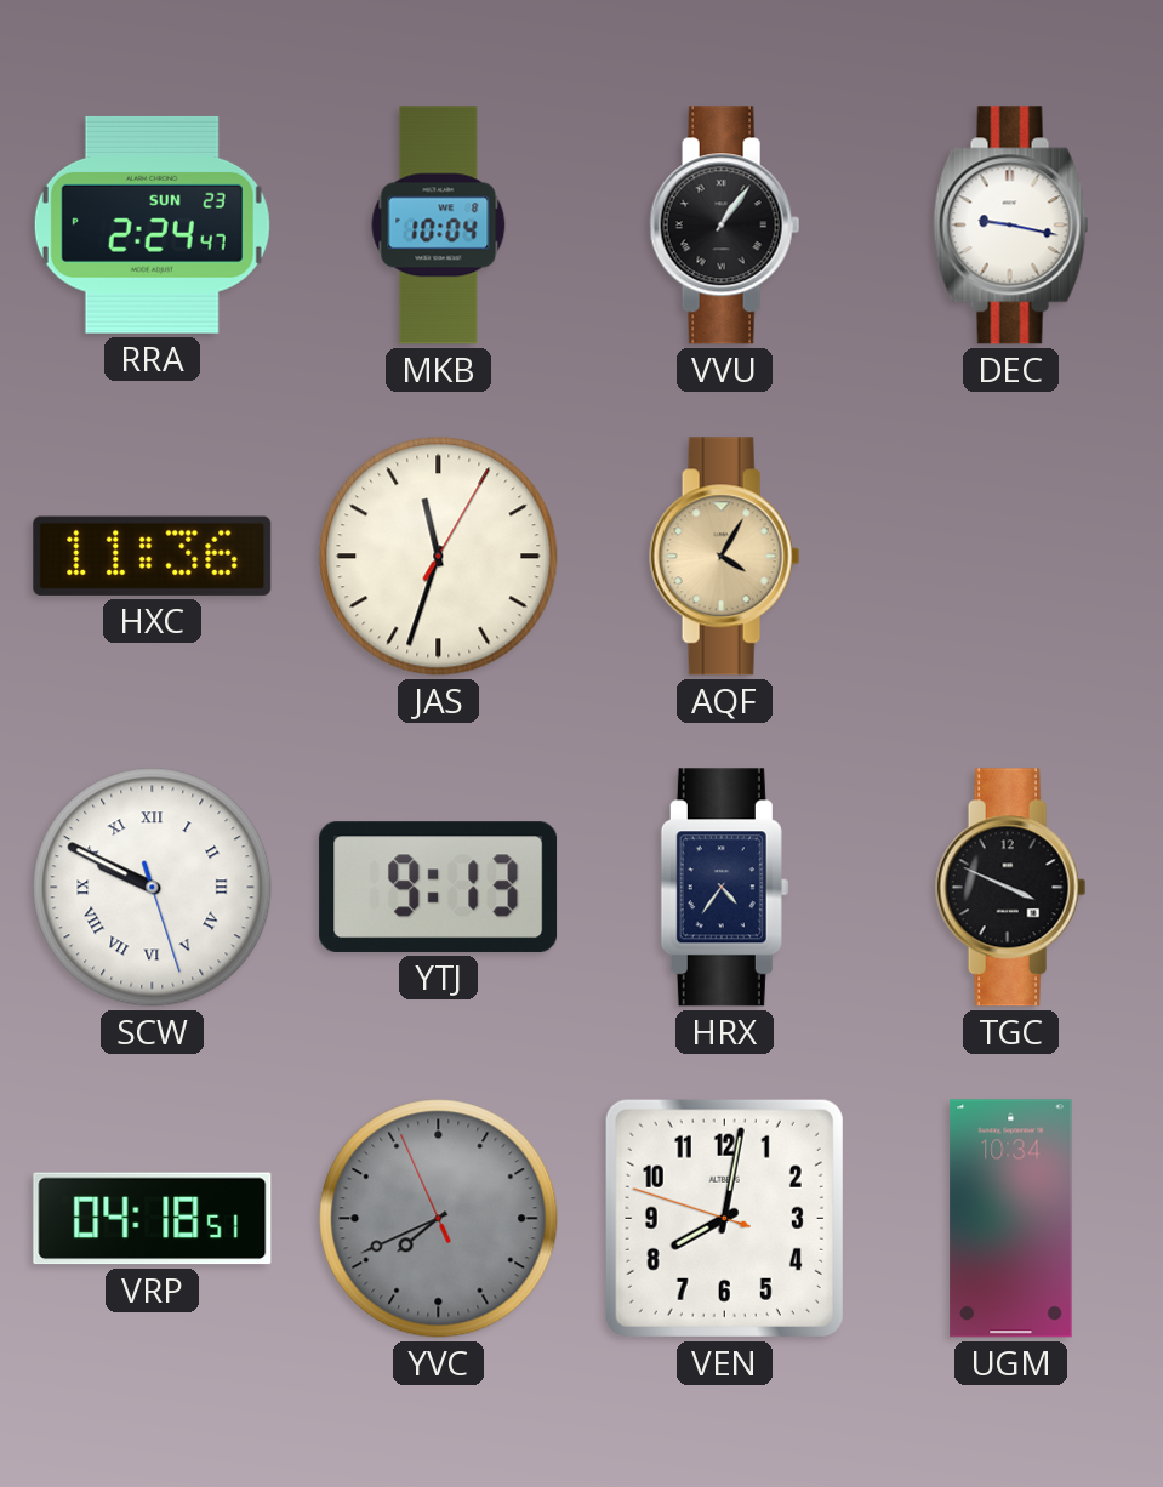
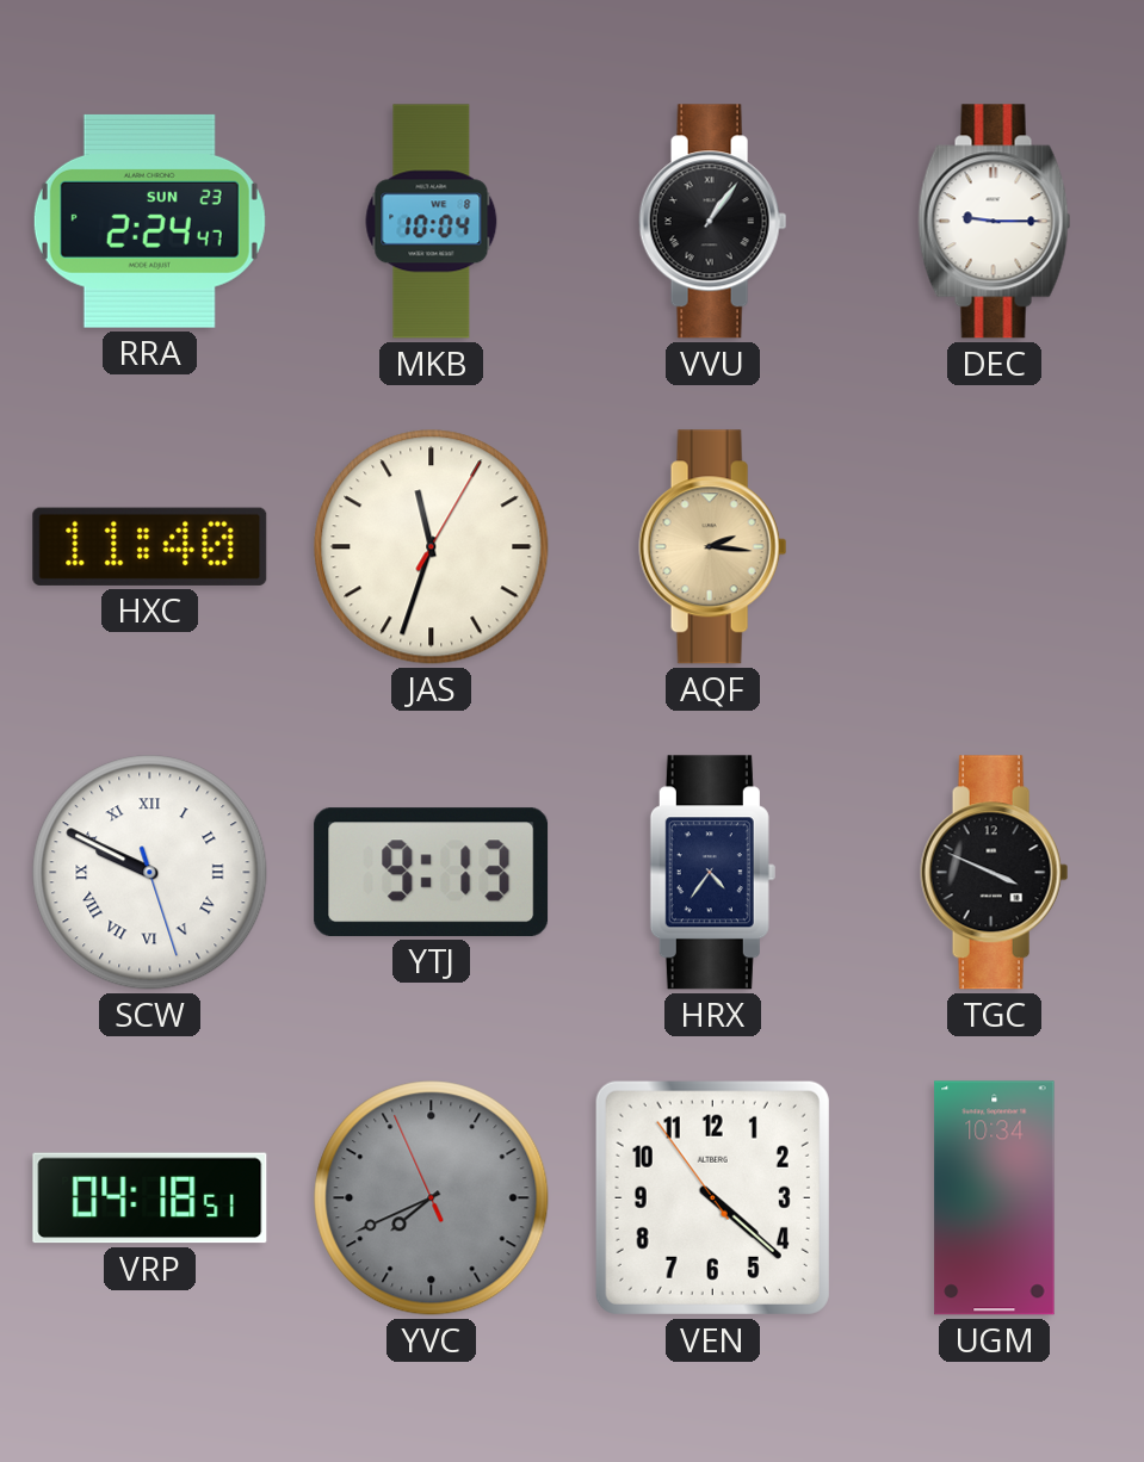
DEC: 9:17 -> 9:15
HXC: 11:36 -> 11:40
AQF: 4:05 -> 2:16
VEN: 8:01 -> 4:21
